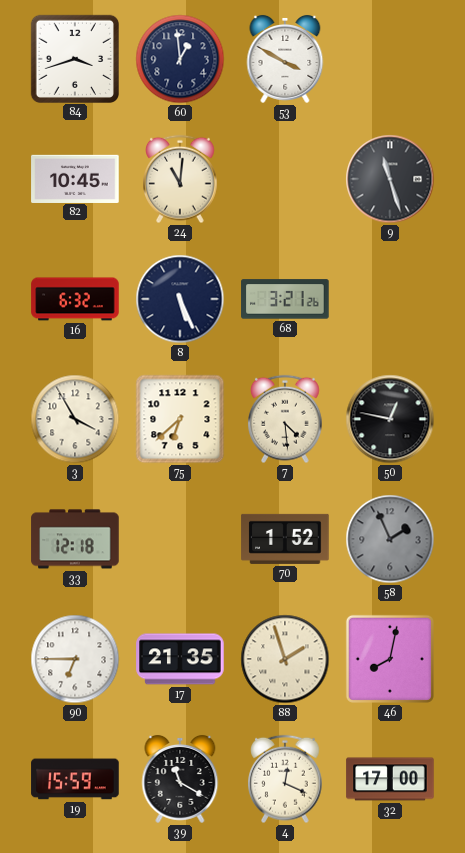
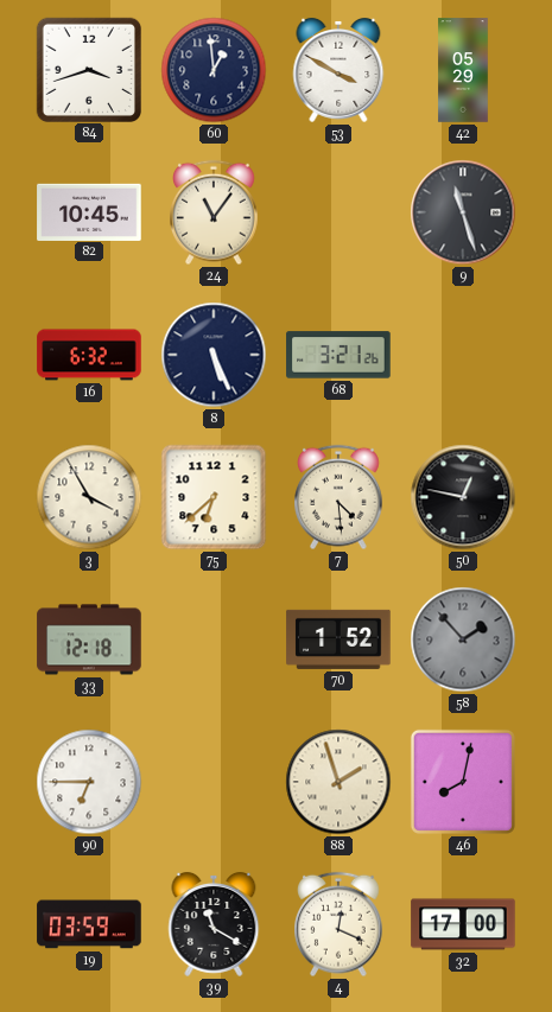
42: none -> 05:29
24: 11:01 -> 11:06
58: 1:56 -> 1:53
17: 21:35 -> none
19: 15:59 -> 03:59
